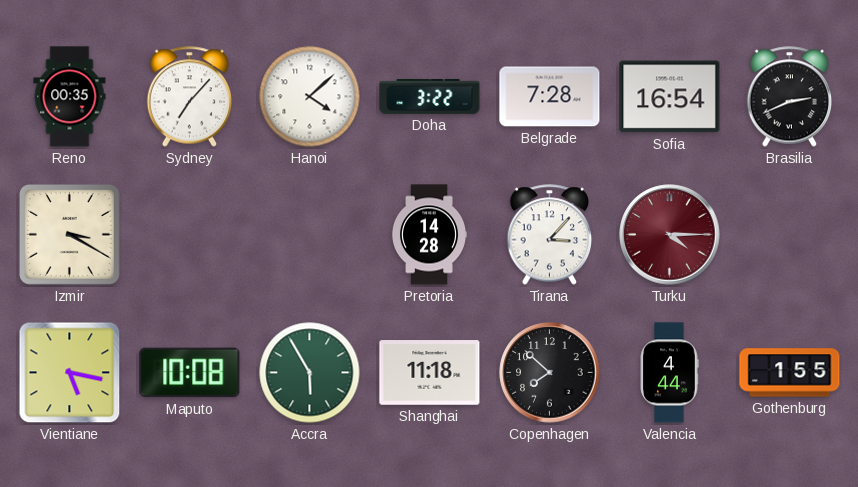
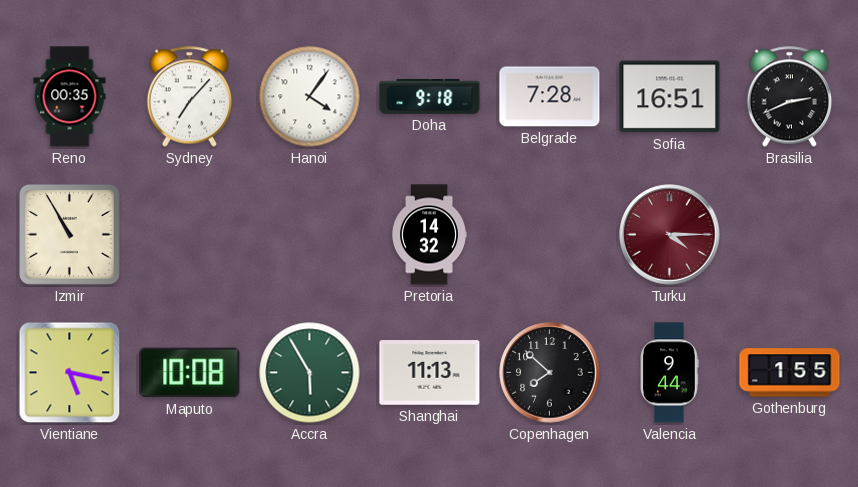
Hanoi: 4:08 -> 4:06
Doha: 3:22 -> 9:18
Sofia: 16:54 -> 16:51
Izmir: 3:20 -> 10:55
Pretoria: 14:28 -> 14:32
Tirana: 3:07 -> none
Shanghai: 11:18 -> 11:13
Valencia: 4:44 -> 9:44
